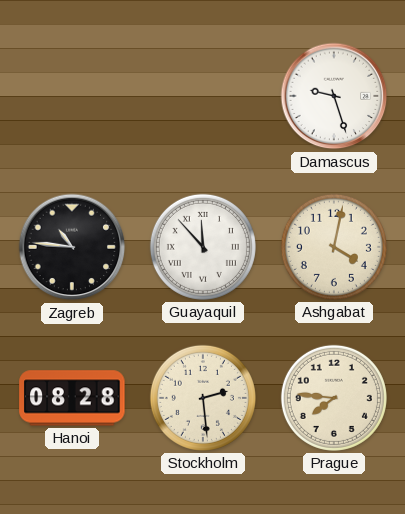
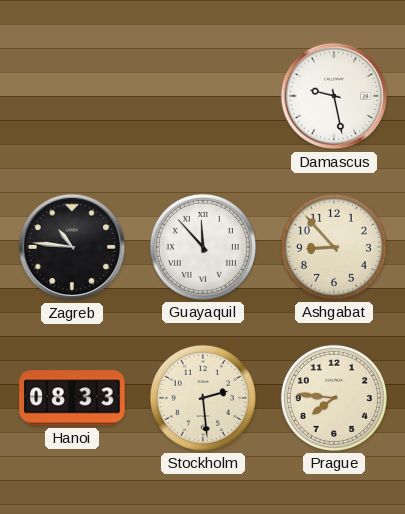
Damascus: 9:27 -> 9:28
Ashgabat: 4:02 -> 8:53
Hanoi: 08:28 -> 08:33
